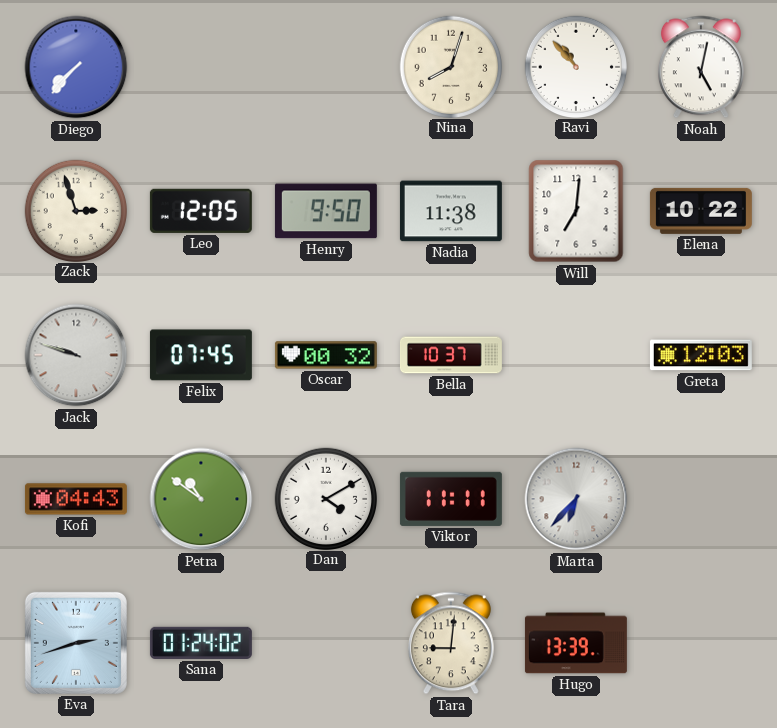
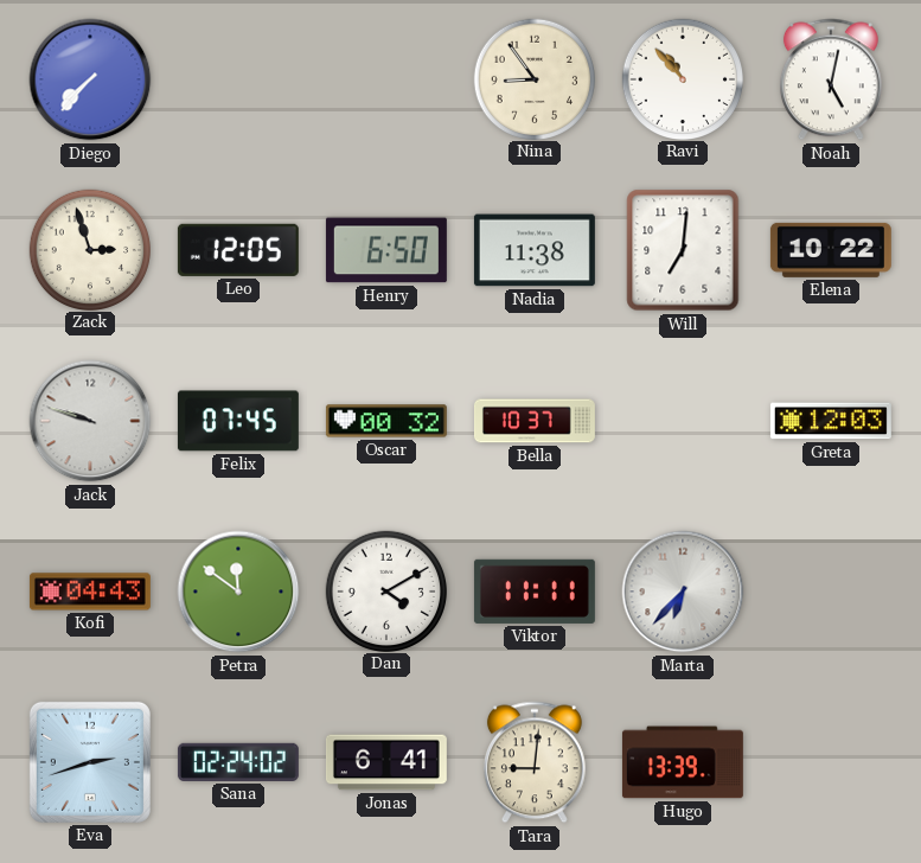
Nina: 8:03 -> 8:54
Henry: 9:50 -> 6:50
Petra: 10:51 -> 11:51
Sana: 01:24 -> 02:24
Jonas: none -> 6:41
